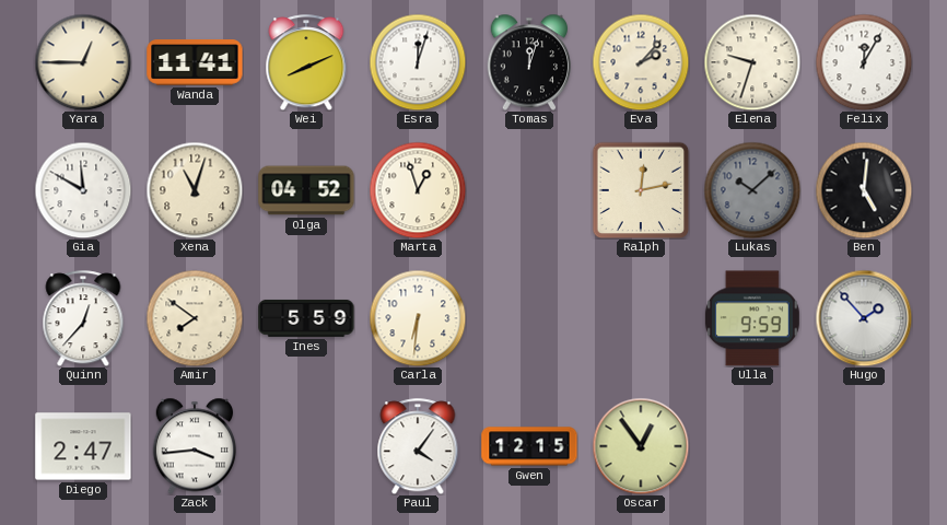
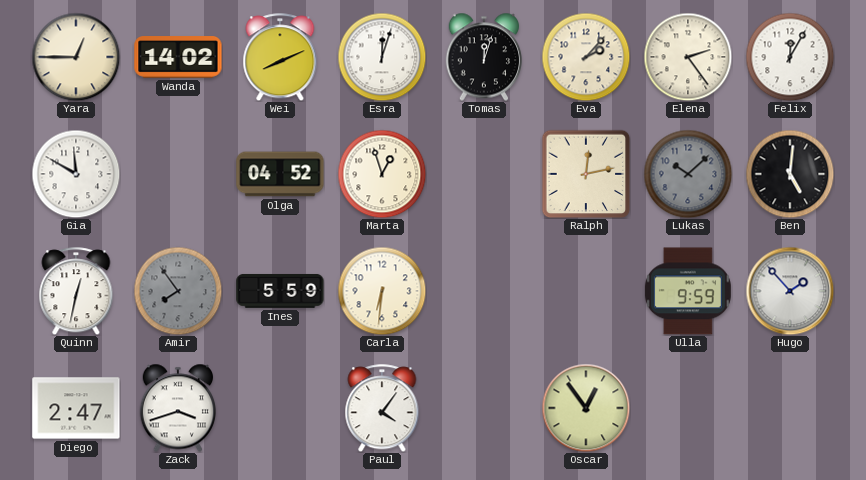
Wanda: 11:41 -> 14:02
Elena: 9:33 -> 2:24
Xena: 11:03 -> none
Quinn: 12:37 -> 12:32
Amir: 7:51 -> 7:54
Amir dial: cream -> grey
Zack: 3:44 -> 3:42
Gwen: 12:15 -> none
